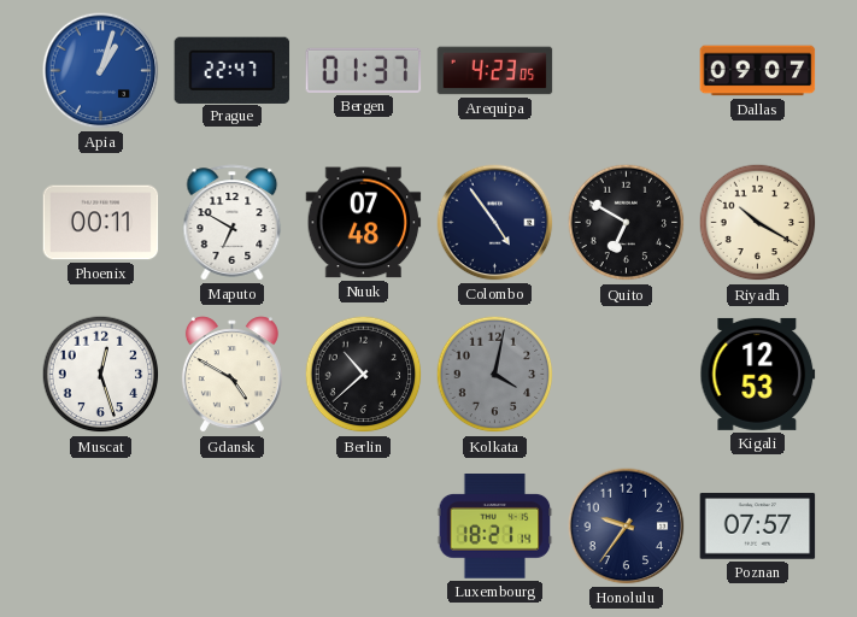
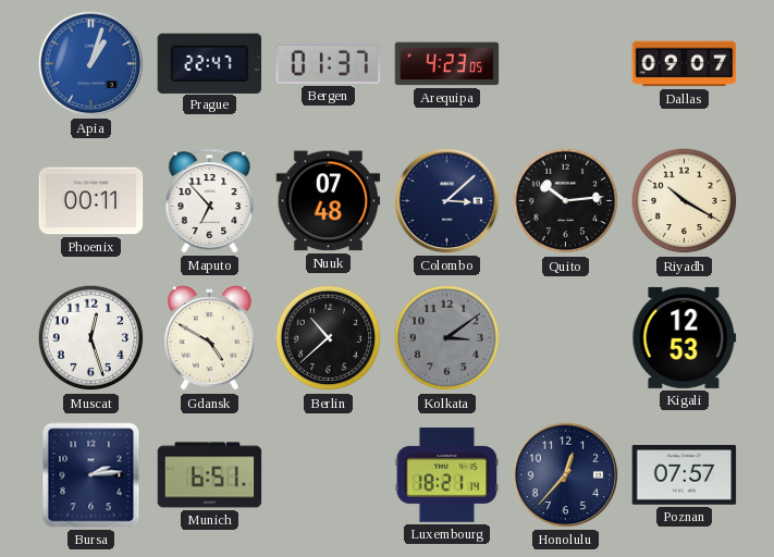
Maputo: 6:50 -> 6:53
Colombo: 4:54 -> 3:08
Quito: 6:50 -> 10:14
Kolkata: 4:02 -> 3:09
Bursa: none -> 2:14
Munich: none -> 6:51
Honolulu: 9:36 -> 12:37
